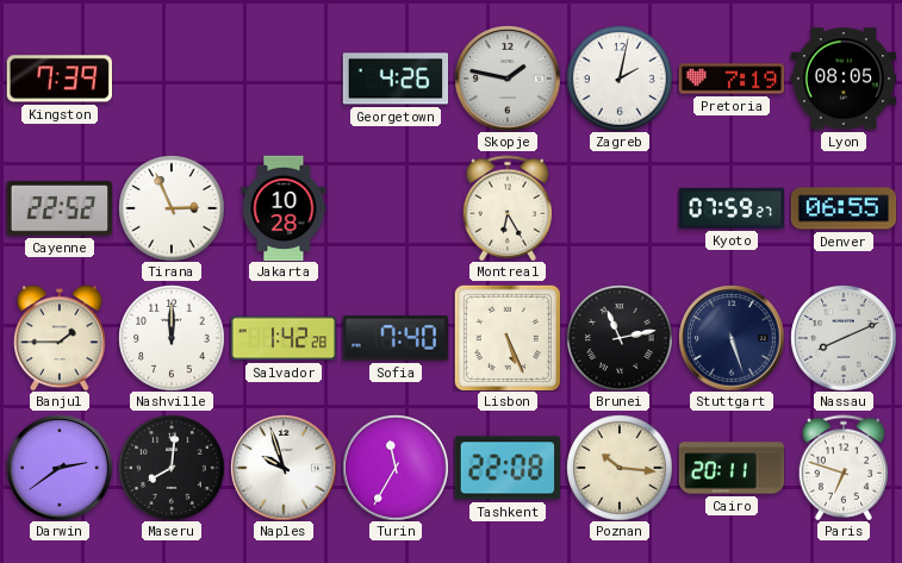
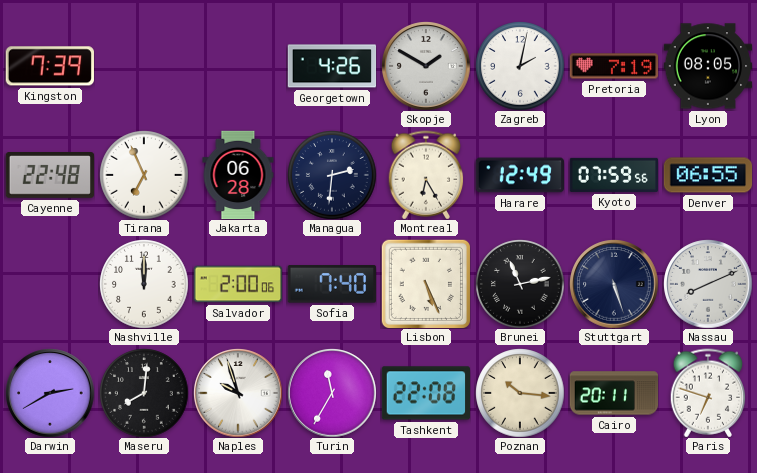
Skopje: 1:47 -> 1:50
Cayenne: 22:52 -> 22:48
Tirana: 2:56 -> 6:56
Jakarta: 10:28 -> 06:28
Managua: none -> 2:31
Harare: none -> 12:49
Kyoto: 07:59:27 -> 07:59:56
Banjul: 1:45 -> none
Salvador: 1:42 -> 2:00
Darwin: 2:39 -> 2:40
